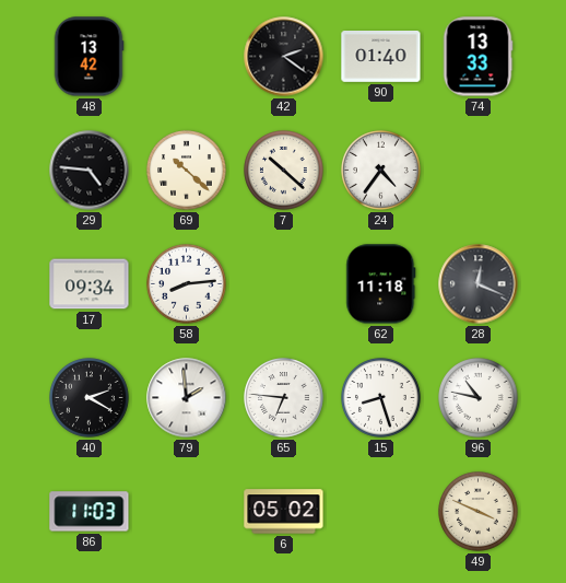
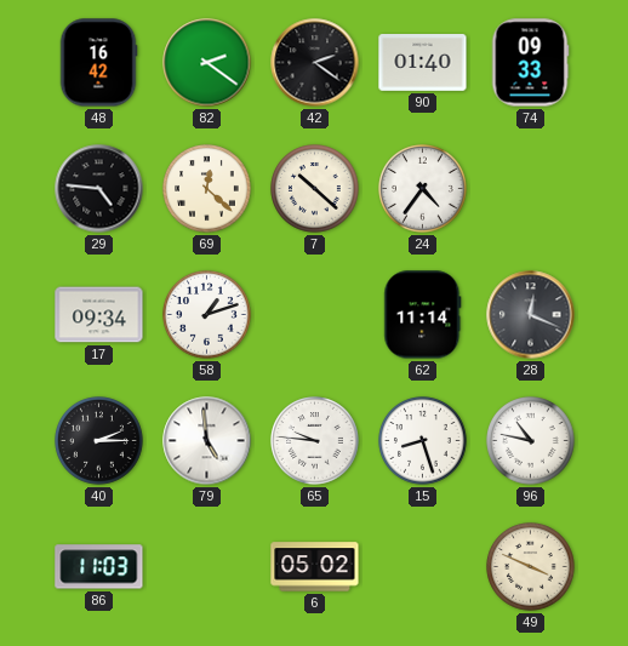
48: 13:42 -> 16:42
82: none -> 2:21
74: 13:33 -> 09:33
69: 10:22 -> 12:22
58: 8:14 -> 1:12
62: 11:18 -> 11:14
40: 2:20 -> 2:15
79: 1:59 -> 4:59
65: 6:46 -> 9:46
